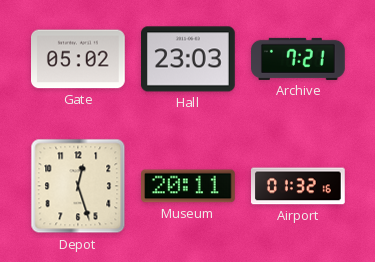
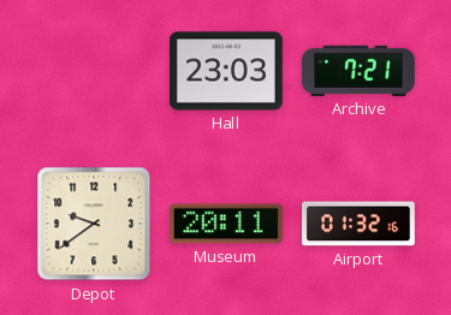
Gate: 05:02 -> none
Depot: 12:27 -> 9:39
